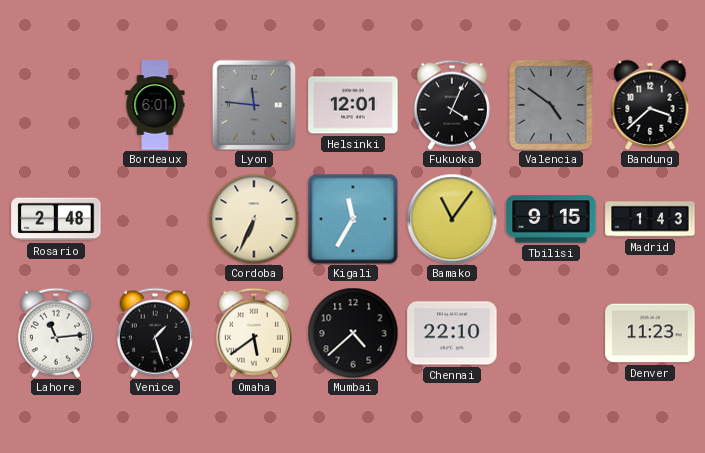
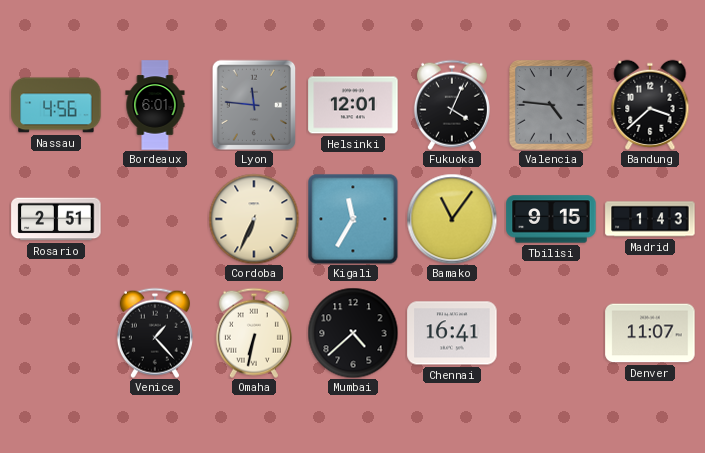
Nassau: none -> 4:56
Valencia: 4:51 -> 4:46
Rosario: 2:48 -> 2:51
Lahore: 11:14 -> none
Venice: 1:27 -> 1:23
Omaha: 5:39 -> 6:32
Chennai: 22:10 -> 16:41
Denver: 11:23 -> 11:07
